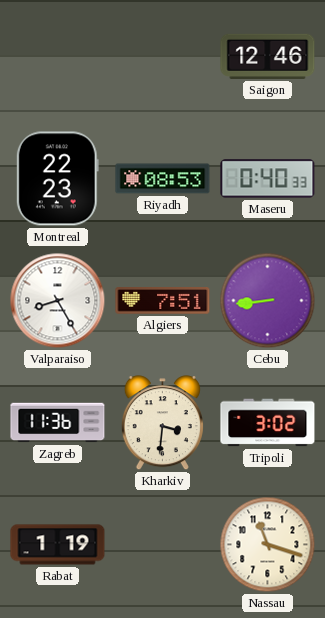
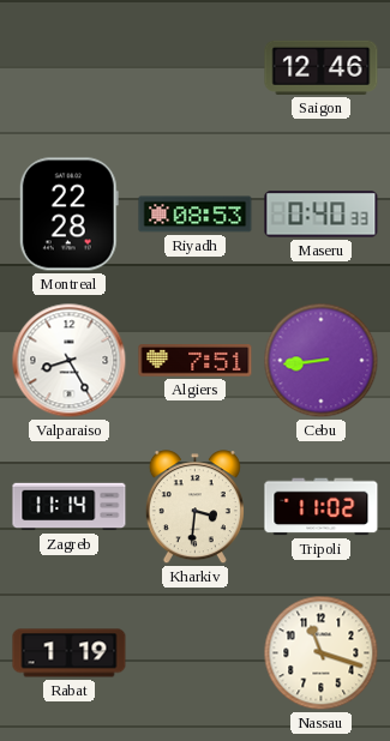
Montreal: 22:23 -> 22:28
Zagreb: 11:36 -> 11:14
Tripoli: 3:02 -> 11:02
